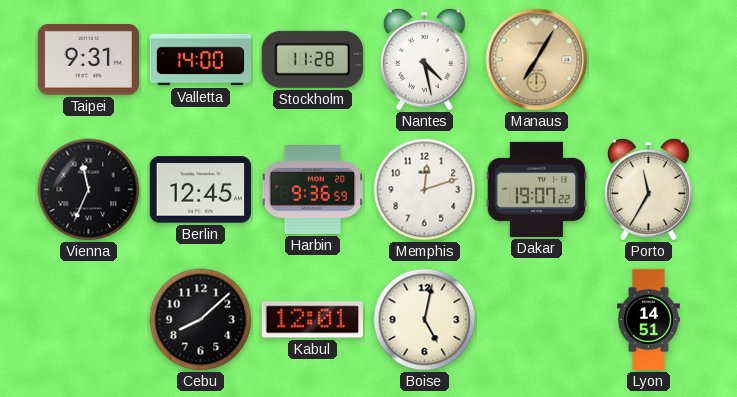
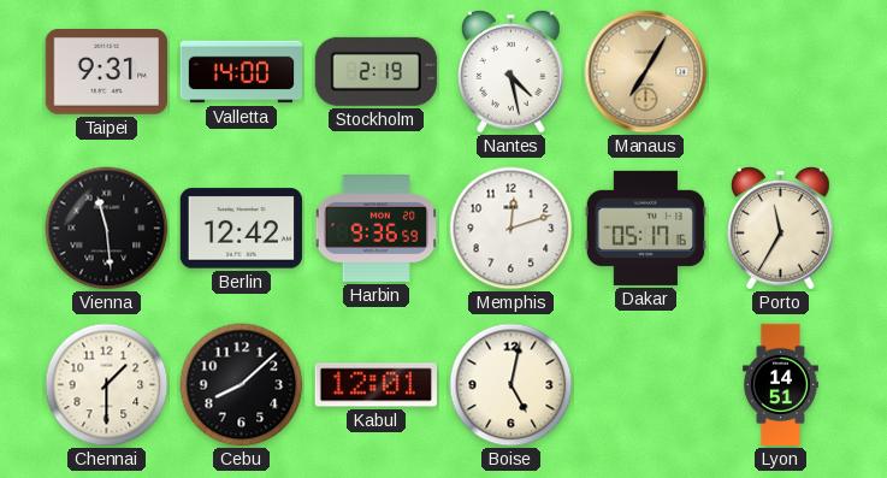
Stockholm: 11:28 -> 2:19
Vienna: 11:34 -> 11:29
Berlin: 12:45 -> 12:42
Dakar: 19:07 -> 05:17
Chennai: none -> 1:30
